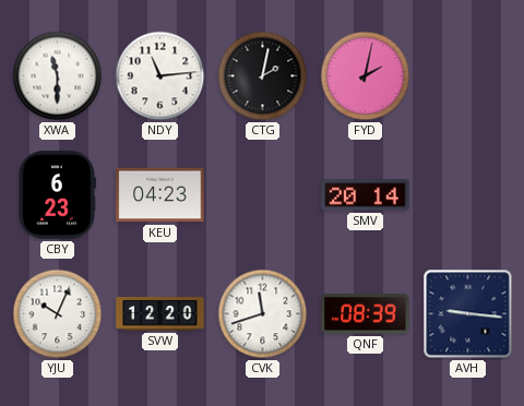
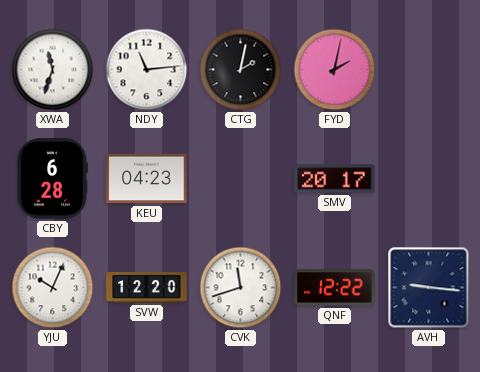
XWA: 11:30 -> 11:33
CBY: 6:23 -> 6:28
SMV: 20:14 -> 20:17
QNF: 08:39 -> 12:22
